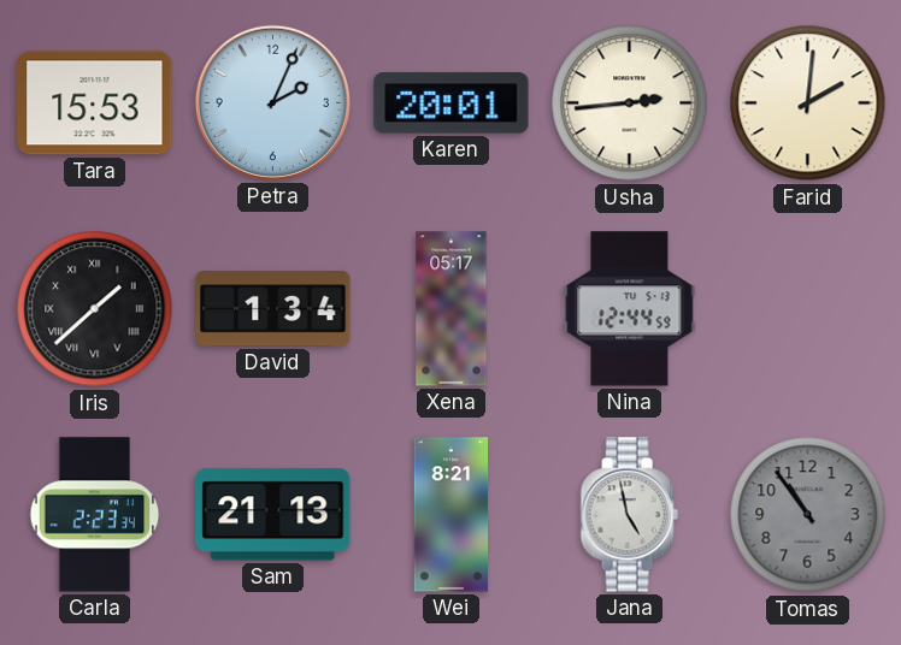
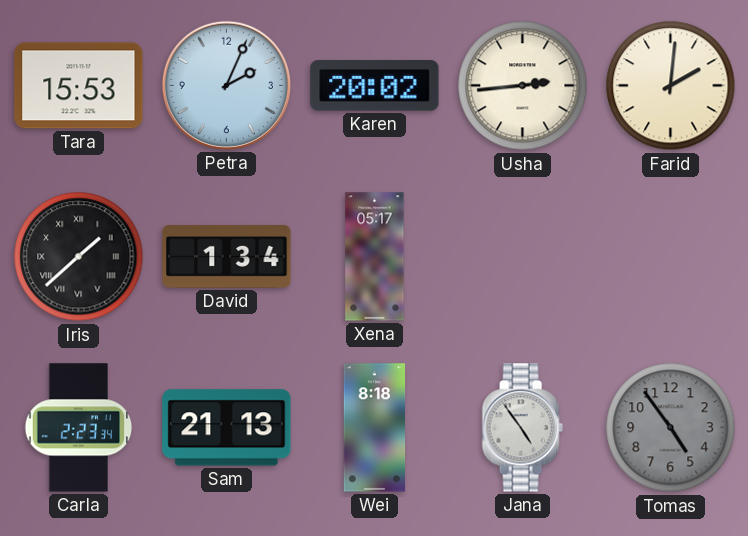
Karen: 20:01 -> 20:02
Nina: 12:44 -> none
Wei: 8:21 -> 8:18
Jana: 4:58 -> 4:54
Tomas: 10:54 -> 4:54
